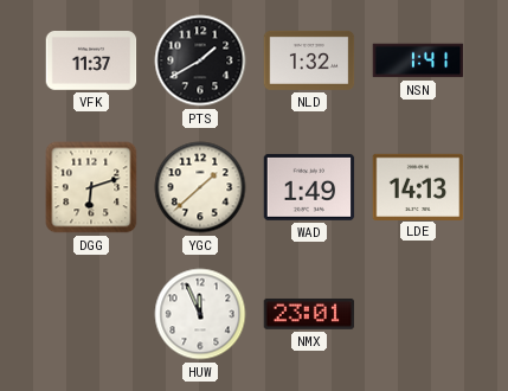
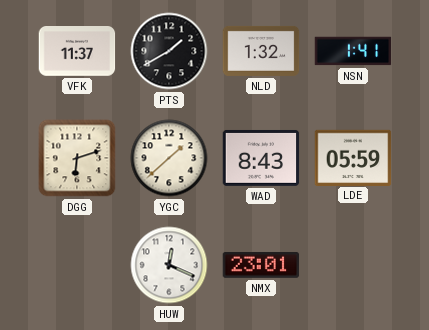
WAD: 1:49 -> 8:43
LDE: 14:13 -> 05:59
HUW: 11:56 -> 12:19
